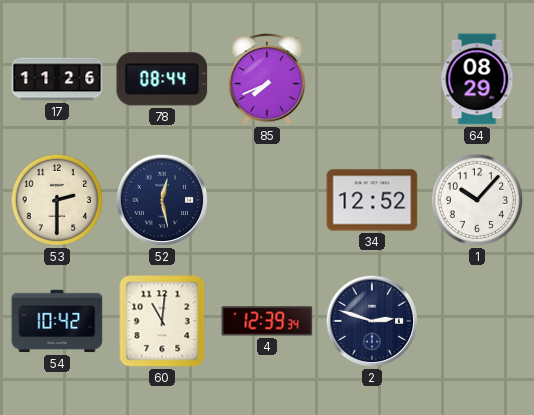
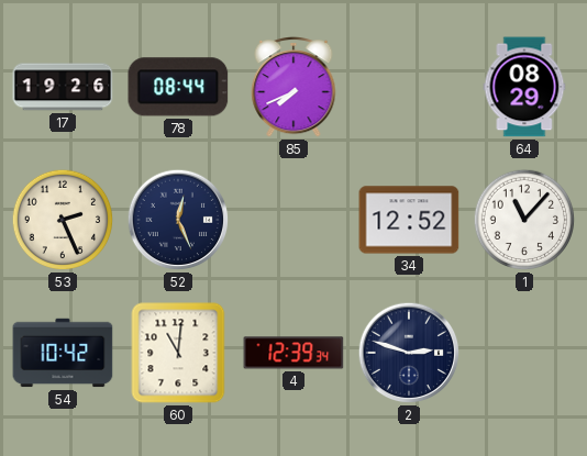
17: 11:26 -> 19:26
53: 2:30 -> 2:26
52: 12:28 -> 12:26
1: 10:07 -> 11:07
